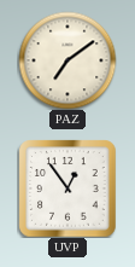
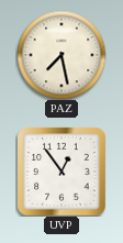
PAZ: 7:09 -> 7:28
